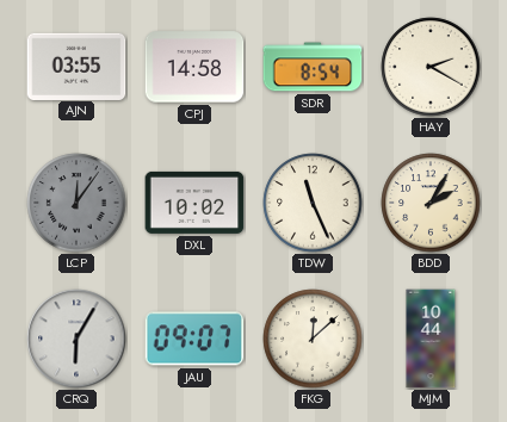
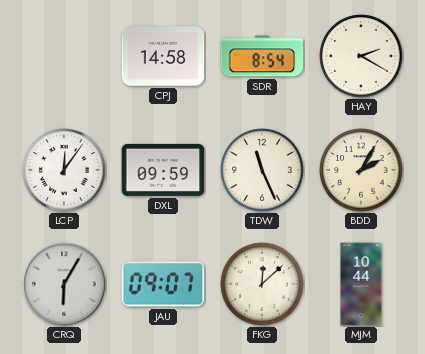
AJN: 03:55 -> none
LCP dial: grey -> white
DXL: 10:02 -> 09:59
